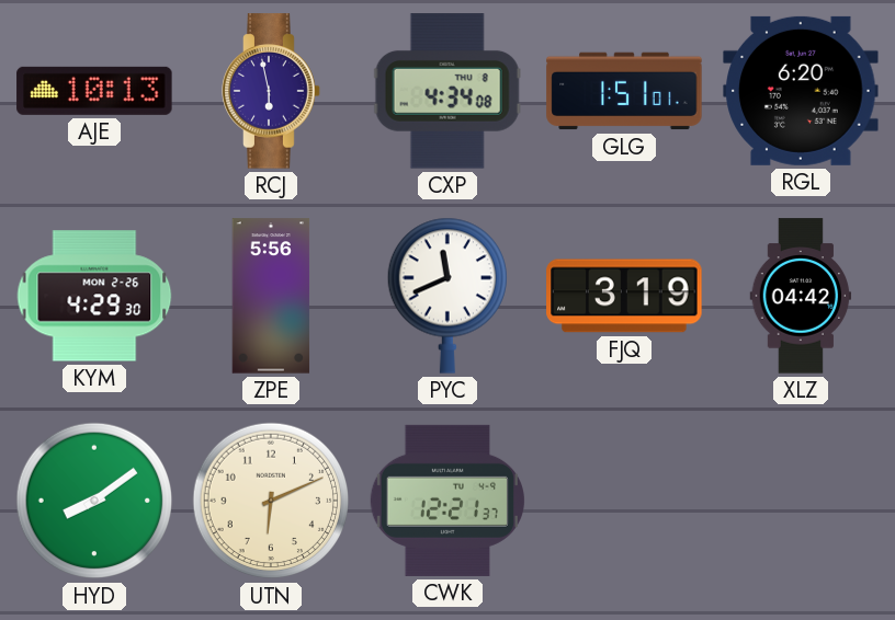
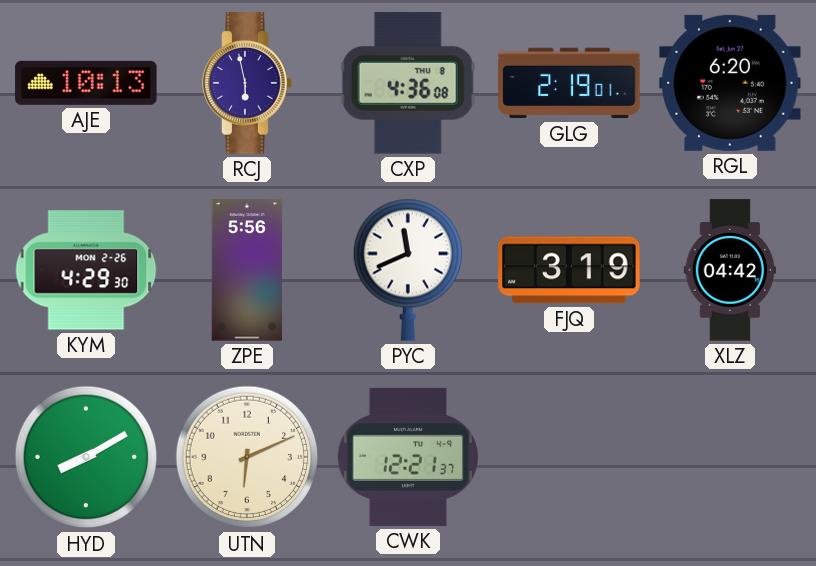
CXP: 4:34 -> 4:36
GLG: 1:51 -> 2:19
HYD: 8:09 -> 8:10
